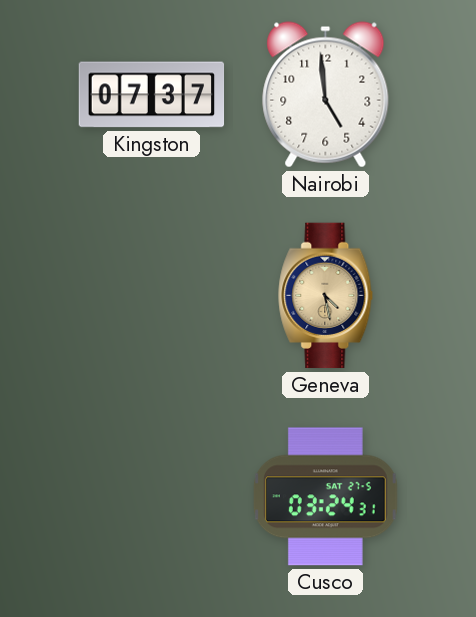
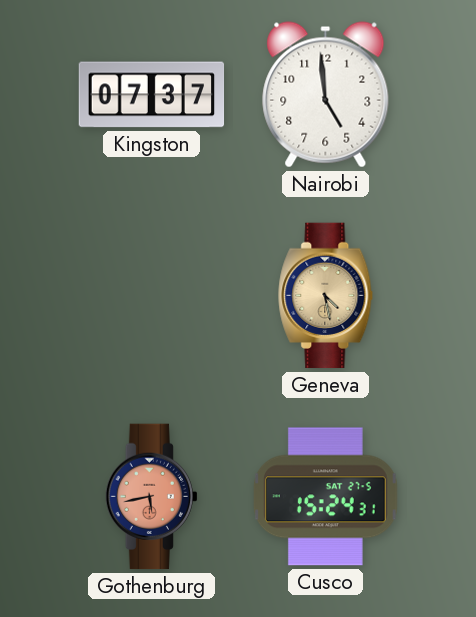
Gothenburg: none -> 5:43
Cusco: 03:24 -> 15:24
